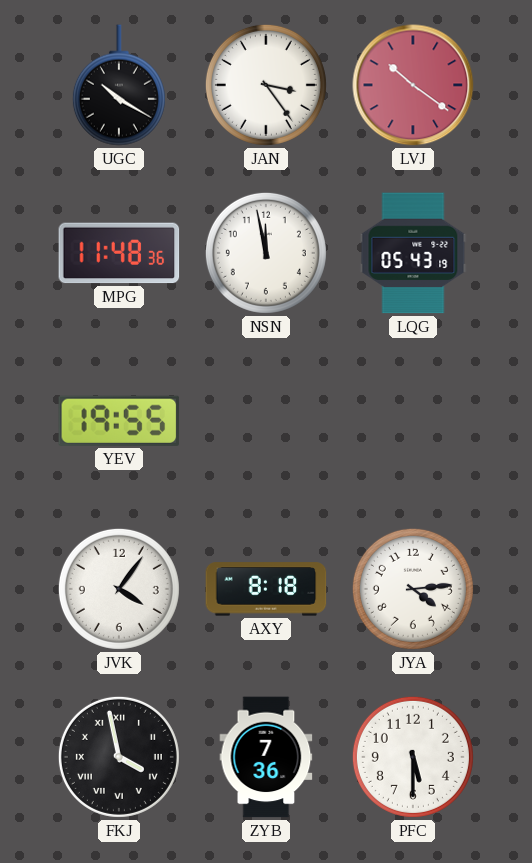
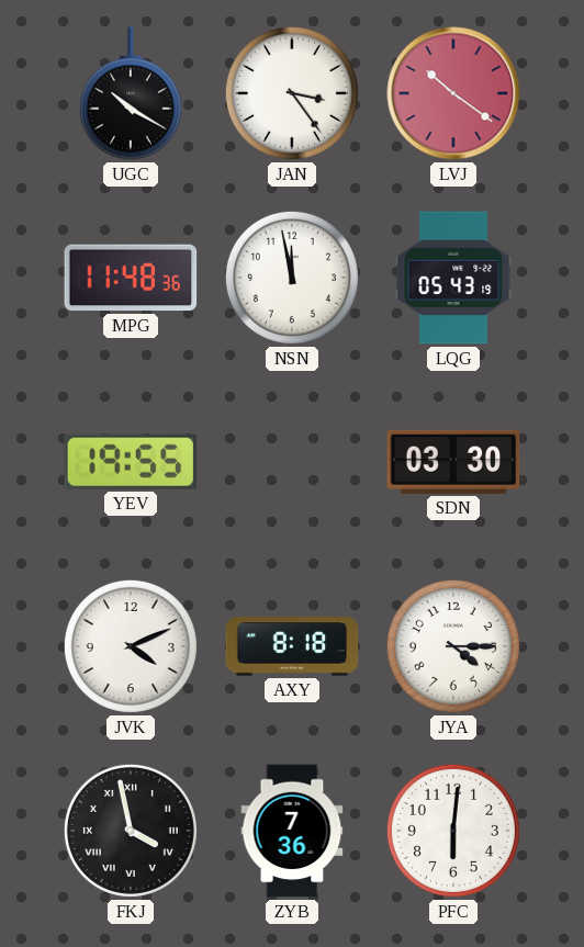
SDN: none -> 03:30
JVK: 4:06 -> 4:11
JYA: 4:14 -> 4:15
PFC: 5:30 -> 6:01
